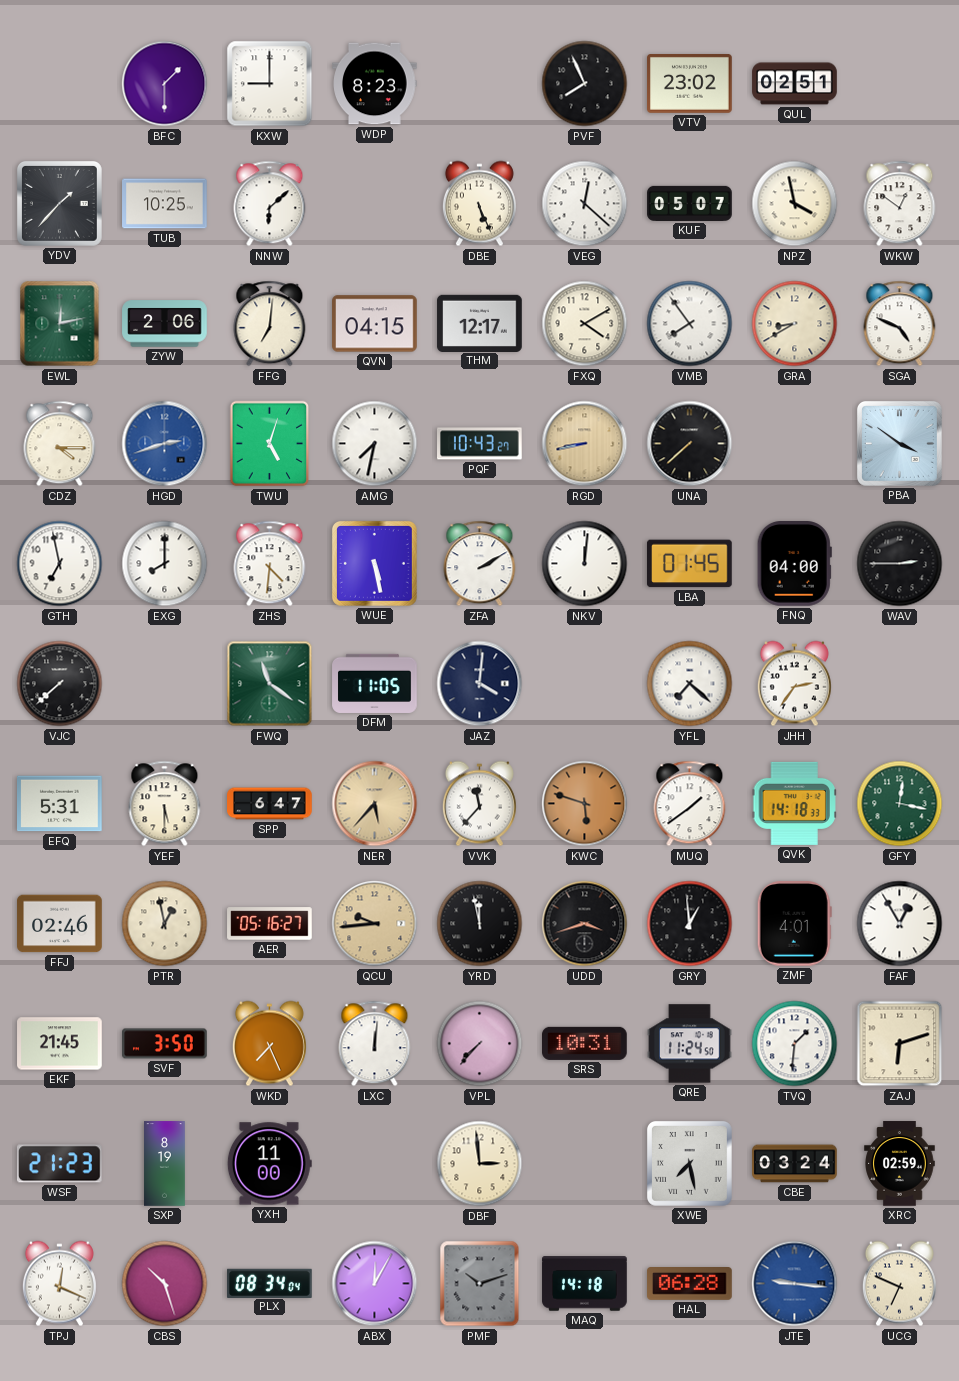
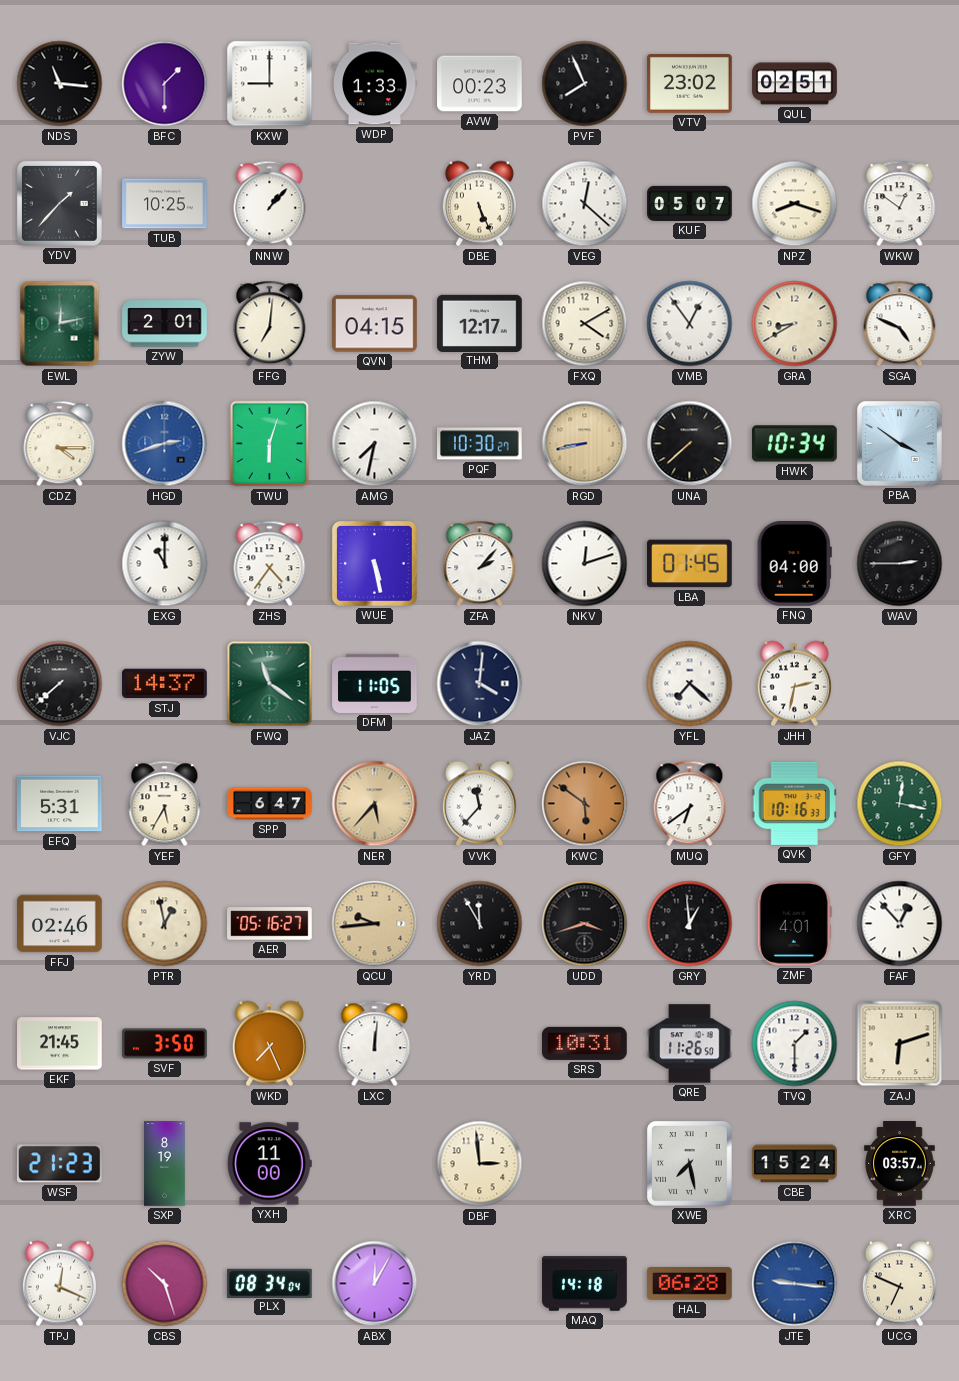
NDS: none -> 11:16
WDP: 8:23 -> 1:33
AVW: none -> 00:23
NNW: 6:08 -> 1:07
NPZ: 3:58 -> 8:18
ZYW: 2:06 -> 2:01
VMB: 7:54 -> 12:54
TWU: 5:03 -> 6:03
PQF: 10:43 -> 10:30
HWK: none -> 10:34
GTH: 6:58 -> none
EXG: 8:00 -> 11:00
ZHS: 4:31 -> 4:36
ZFA: 2:10 -> 2:07
NKV: 12:01 -> 12:12
STJ: none -> 14:37
JHH: 2:36 -> 2:32
YEF: 5:30 -> 5:35
KWC: 5:48 -> 5:51
MUQ: 1:39 -> 6:39
QVK: 14:18 -> 10:16
YRD: 11:58 -> 11:55
FAF: 12:55 -> 12:53
VPL: 7:37 -> none
QRE: 11:24 -> 11:26
TVQ: 1:31 -> 1:30
CBE: 03:24 -> 15:24
XRC: 02:59 -> 03:57
PMF: 10:12 -> none
